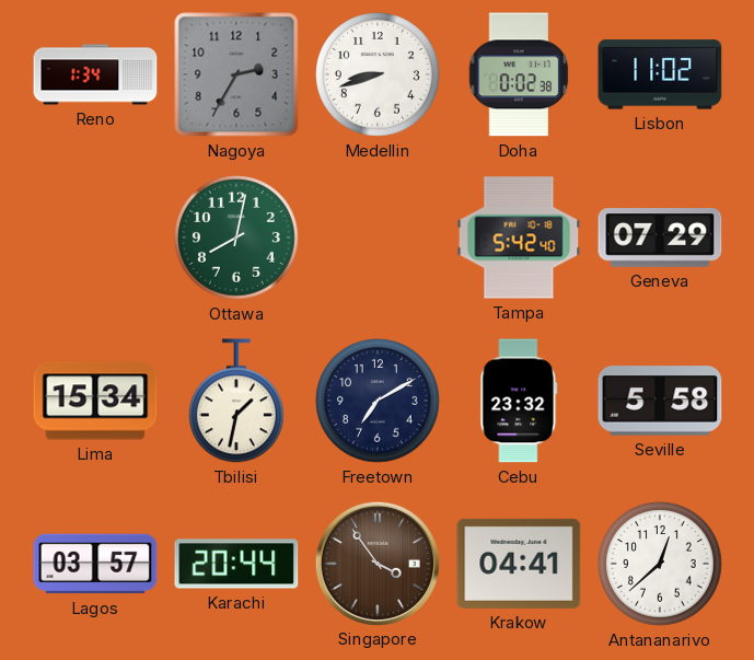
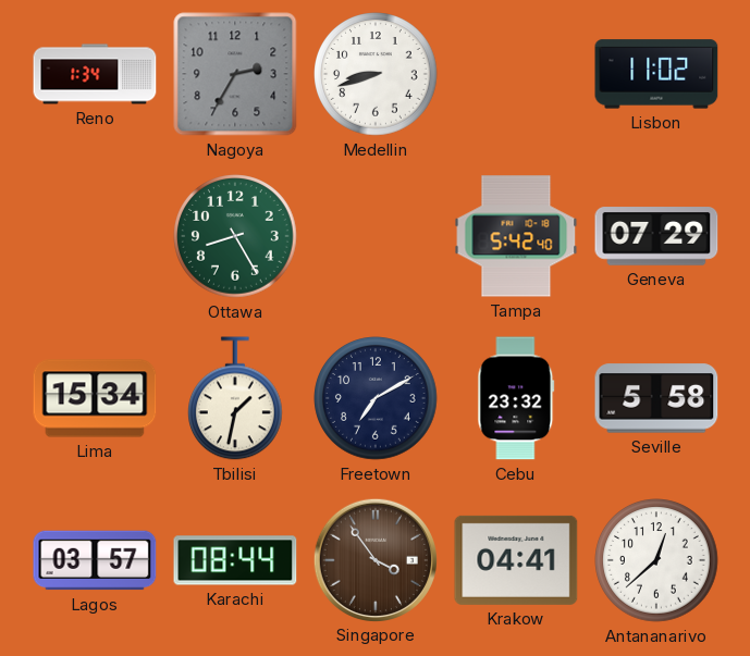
Doha: 0:02 -> none
Ottawa: 8:02 -> 8:25
Karachi: 20:44 -> 08:44
